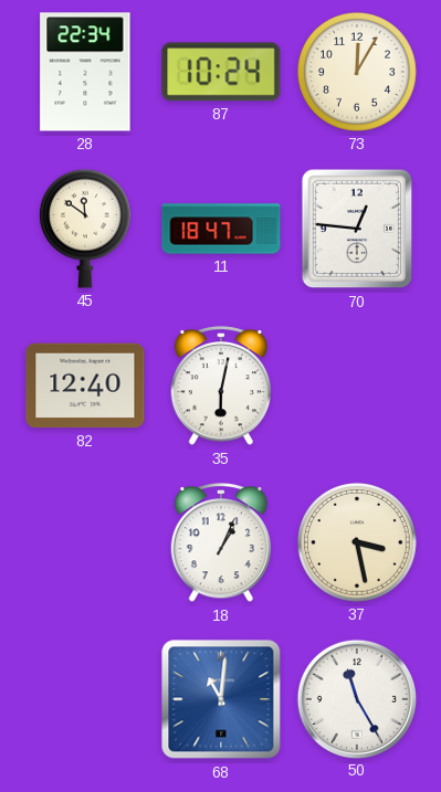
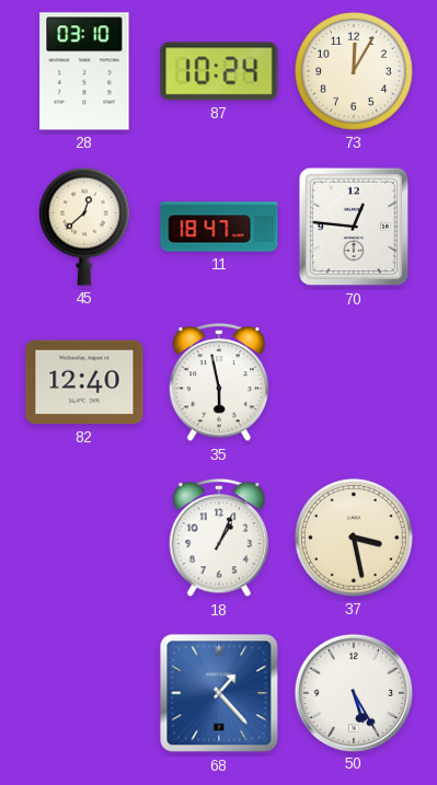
28: 22:34 -> 03:10
45: 11:51 -> 12:38
35: 6:02 -> 5:58
68: 11:01 -> 1:23
50: 11:25 -> 5:25
